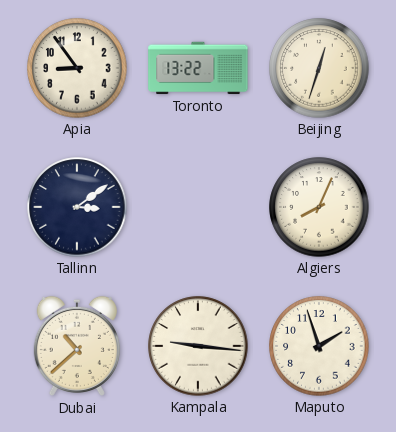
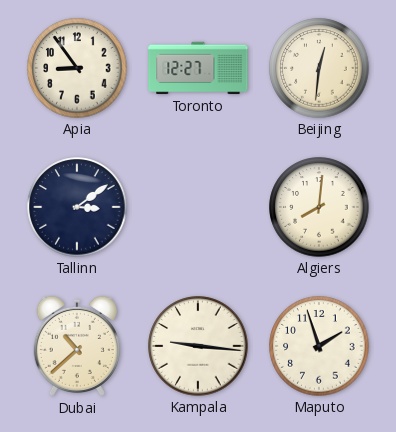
Toronto: 13:22 -> 12:27
Beijing: 12:33 -> 12:31
Algiers: 8:04 -> 8:01
